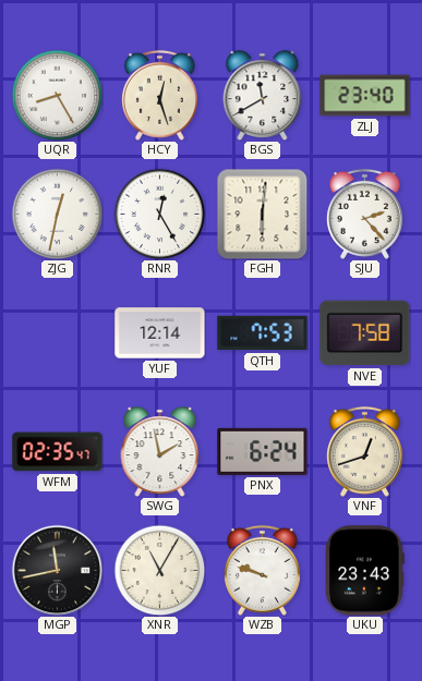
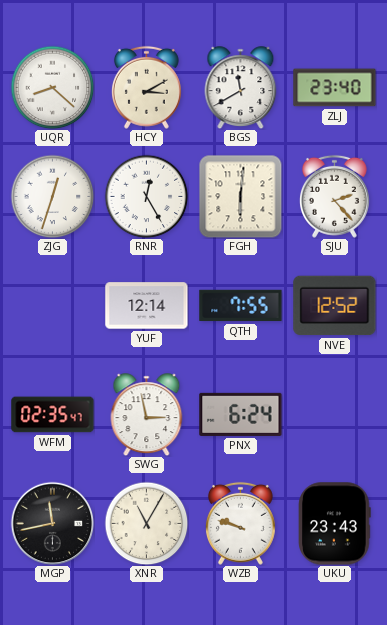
UQR: 8:25 -> 8:22
HCY: 12:27 -> 3:10
ZJG: 12:32 -> 12:33
QTH: 7:53 -> 7:55
NVE: 7:58 -> 12:52
SWG: 1:58 -> 2:58
VNF: 12:42 -> none
